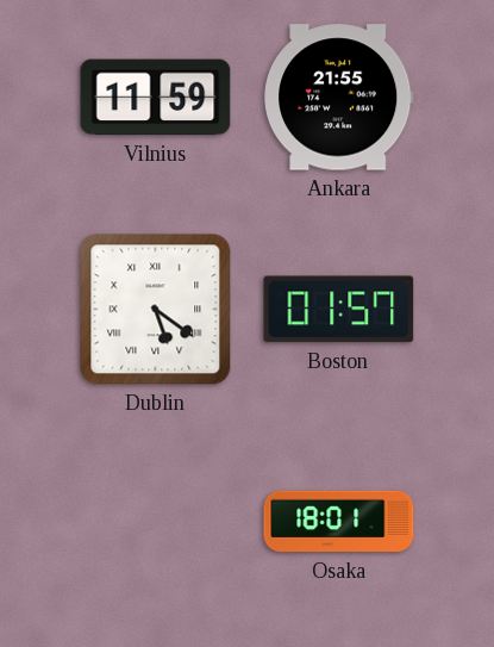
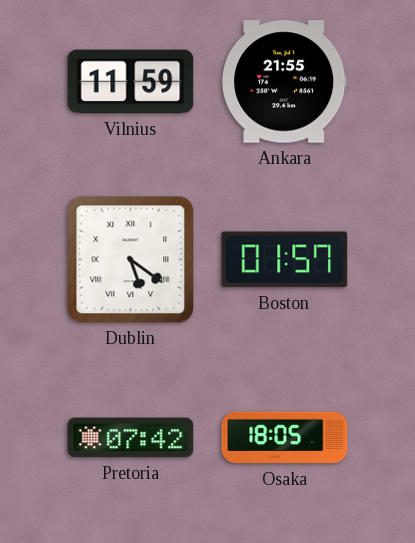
Pretoria: none -> 07:42
Osaka: 18:01 -> 18:05
